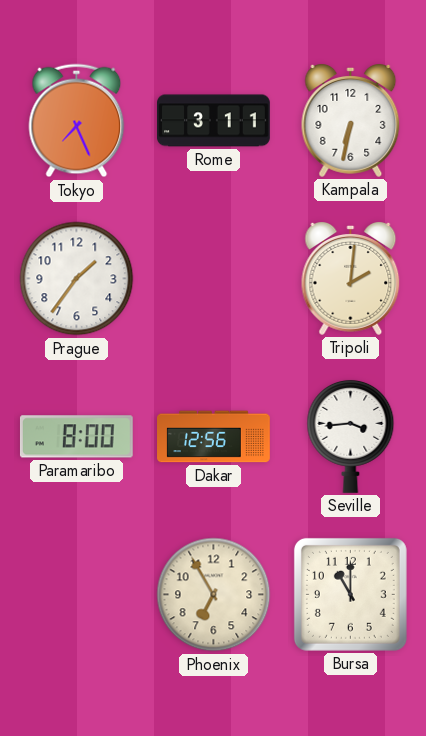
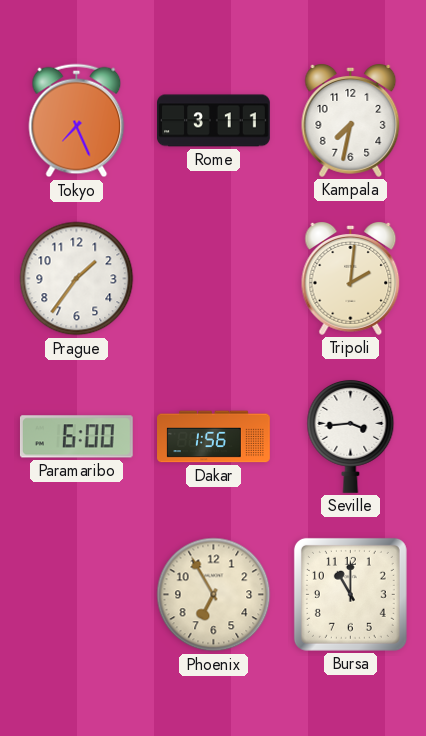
Kampala: 6:32 -> 7:32
Paramaribo: 8:00 -> 6:00
Dakar: 12:56 -> 1:56
